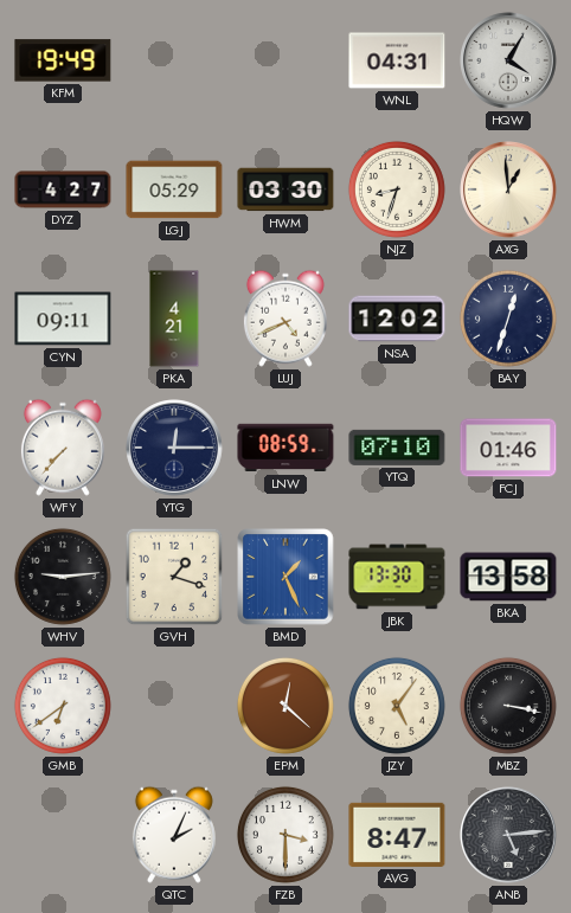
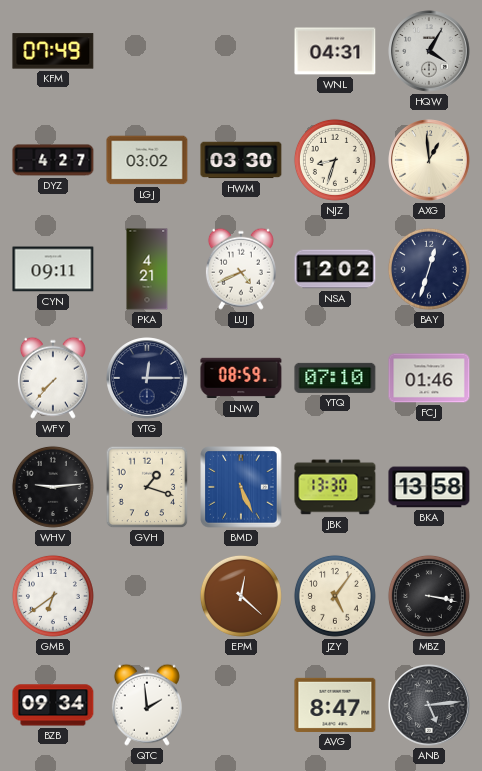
KFM: 19:49 -> 07:49
LGJ: 05:29 -> 03:02
BMD: 1:26 -> 5:26
BZB: none -> 09:34
QTC: 2:04 -> 1:59
FZB: 3:30 -> none
